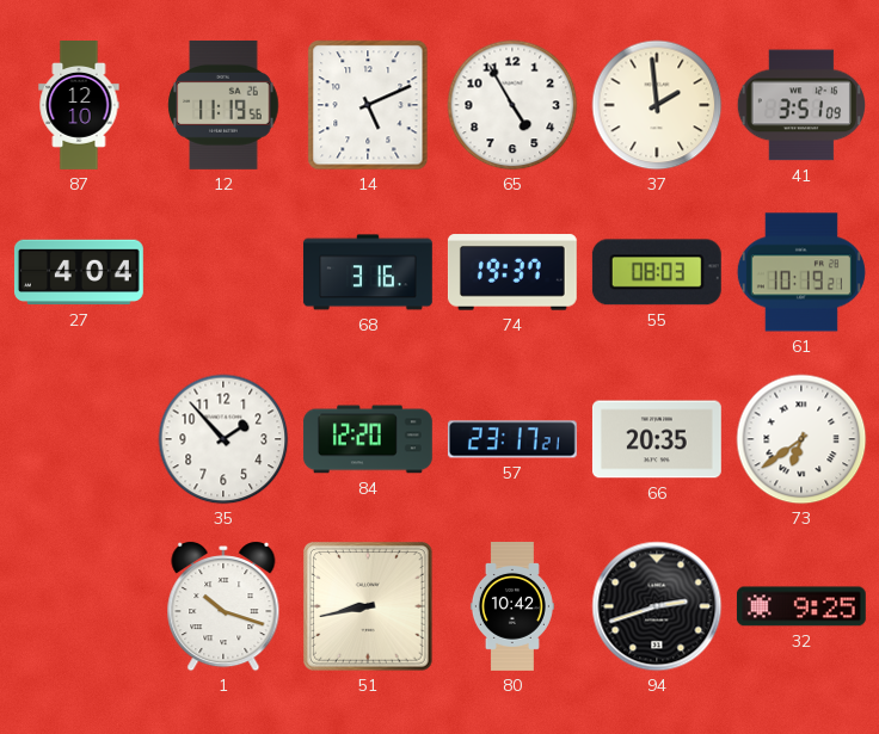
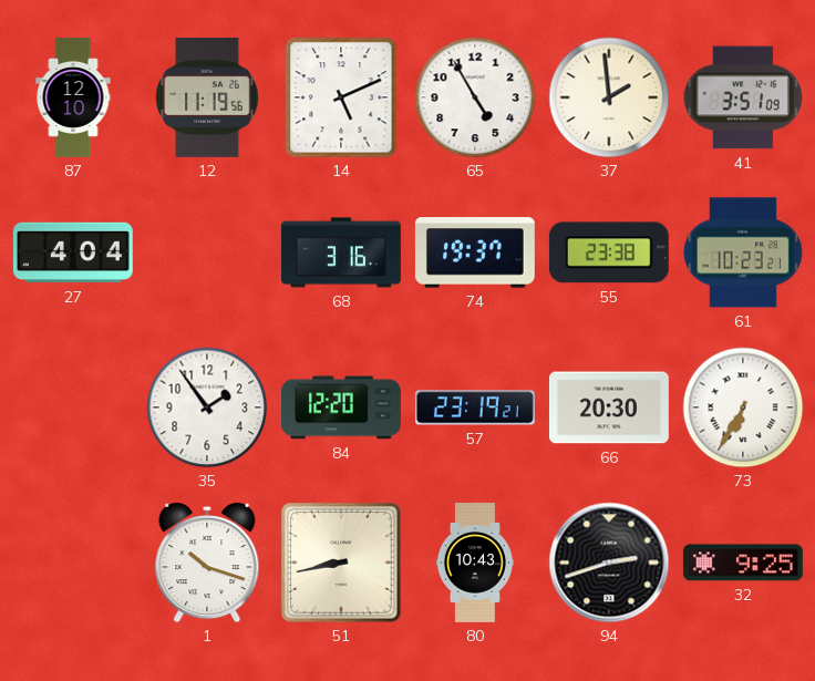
55: 08:03 -> 23:38
61: 10:19 -> 10:23
35: 1:53 -> 1:54
57: 23:17 -> 23:19
66: 20:35 -> 20:30
73: 6:39 -> 6:35
80: 10:42 -> 10:43
